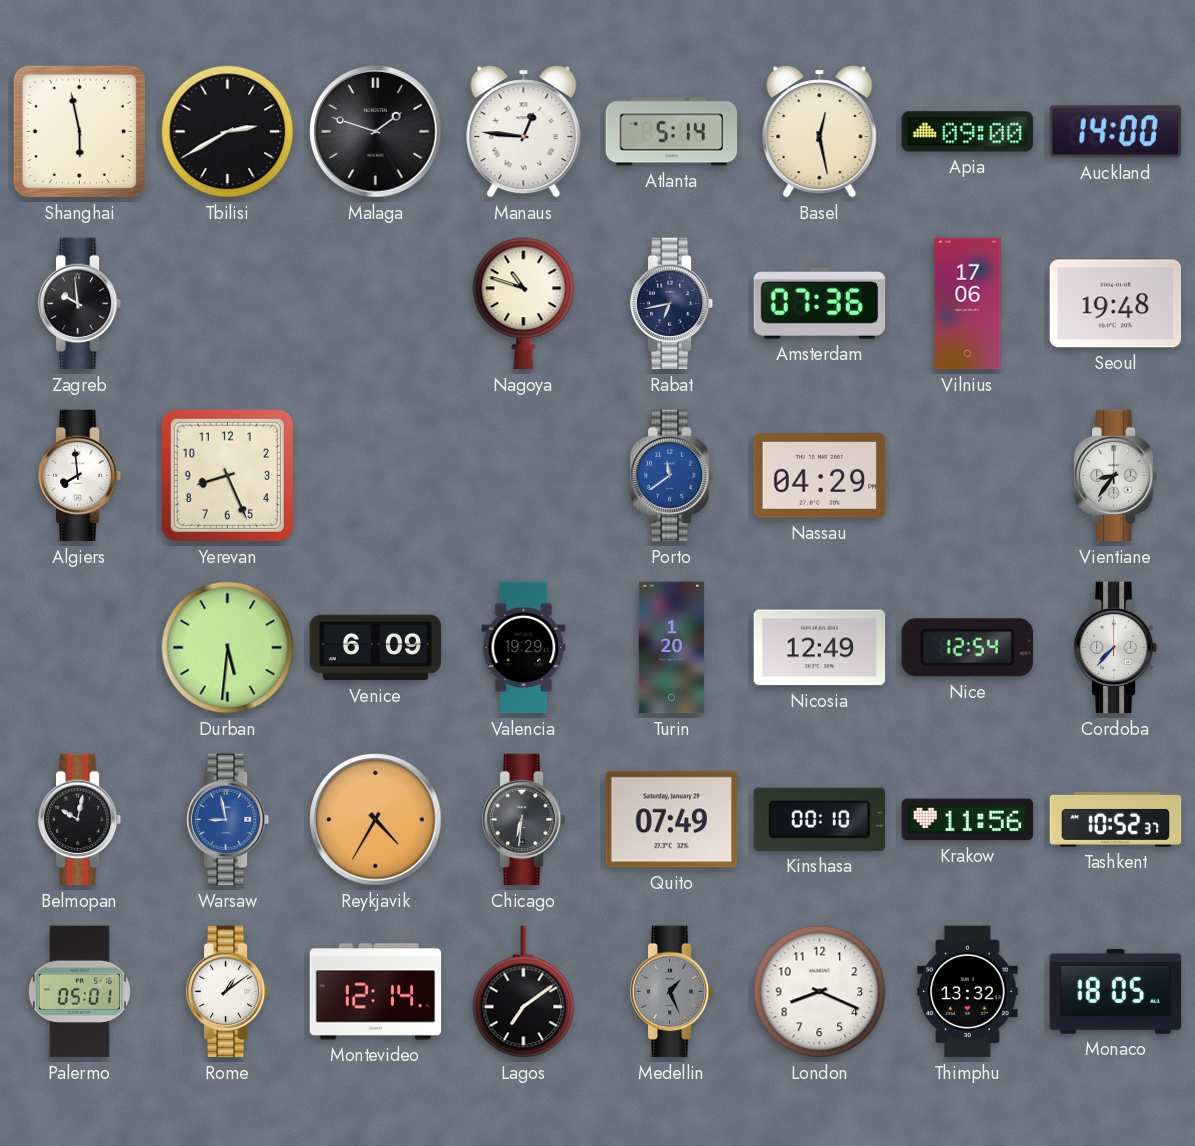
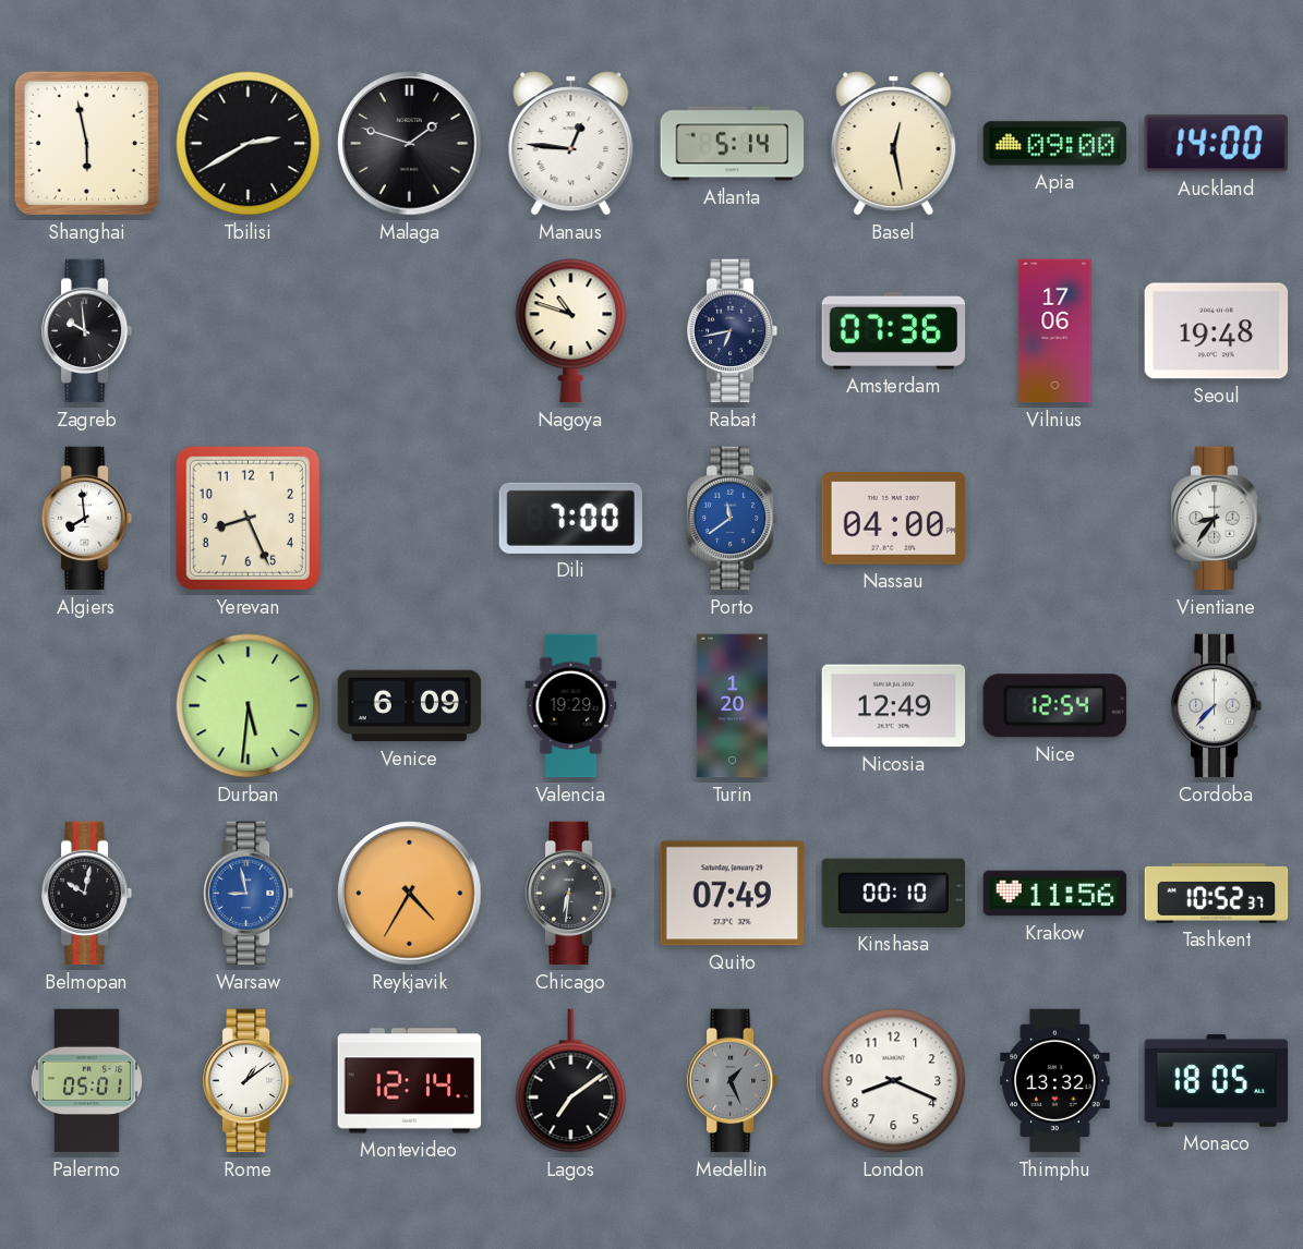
Dili: none -> 7:00
Nassau: 04:29 -> 04:00
